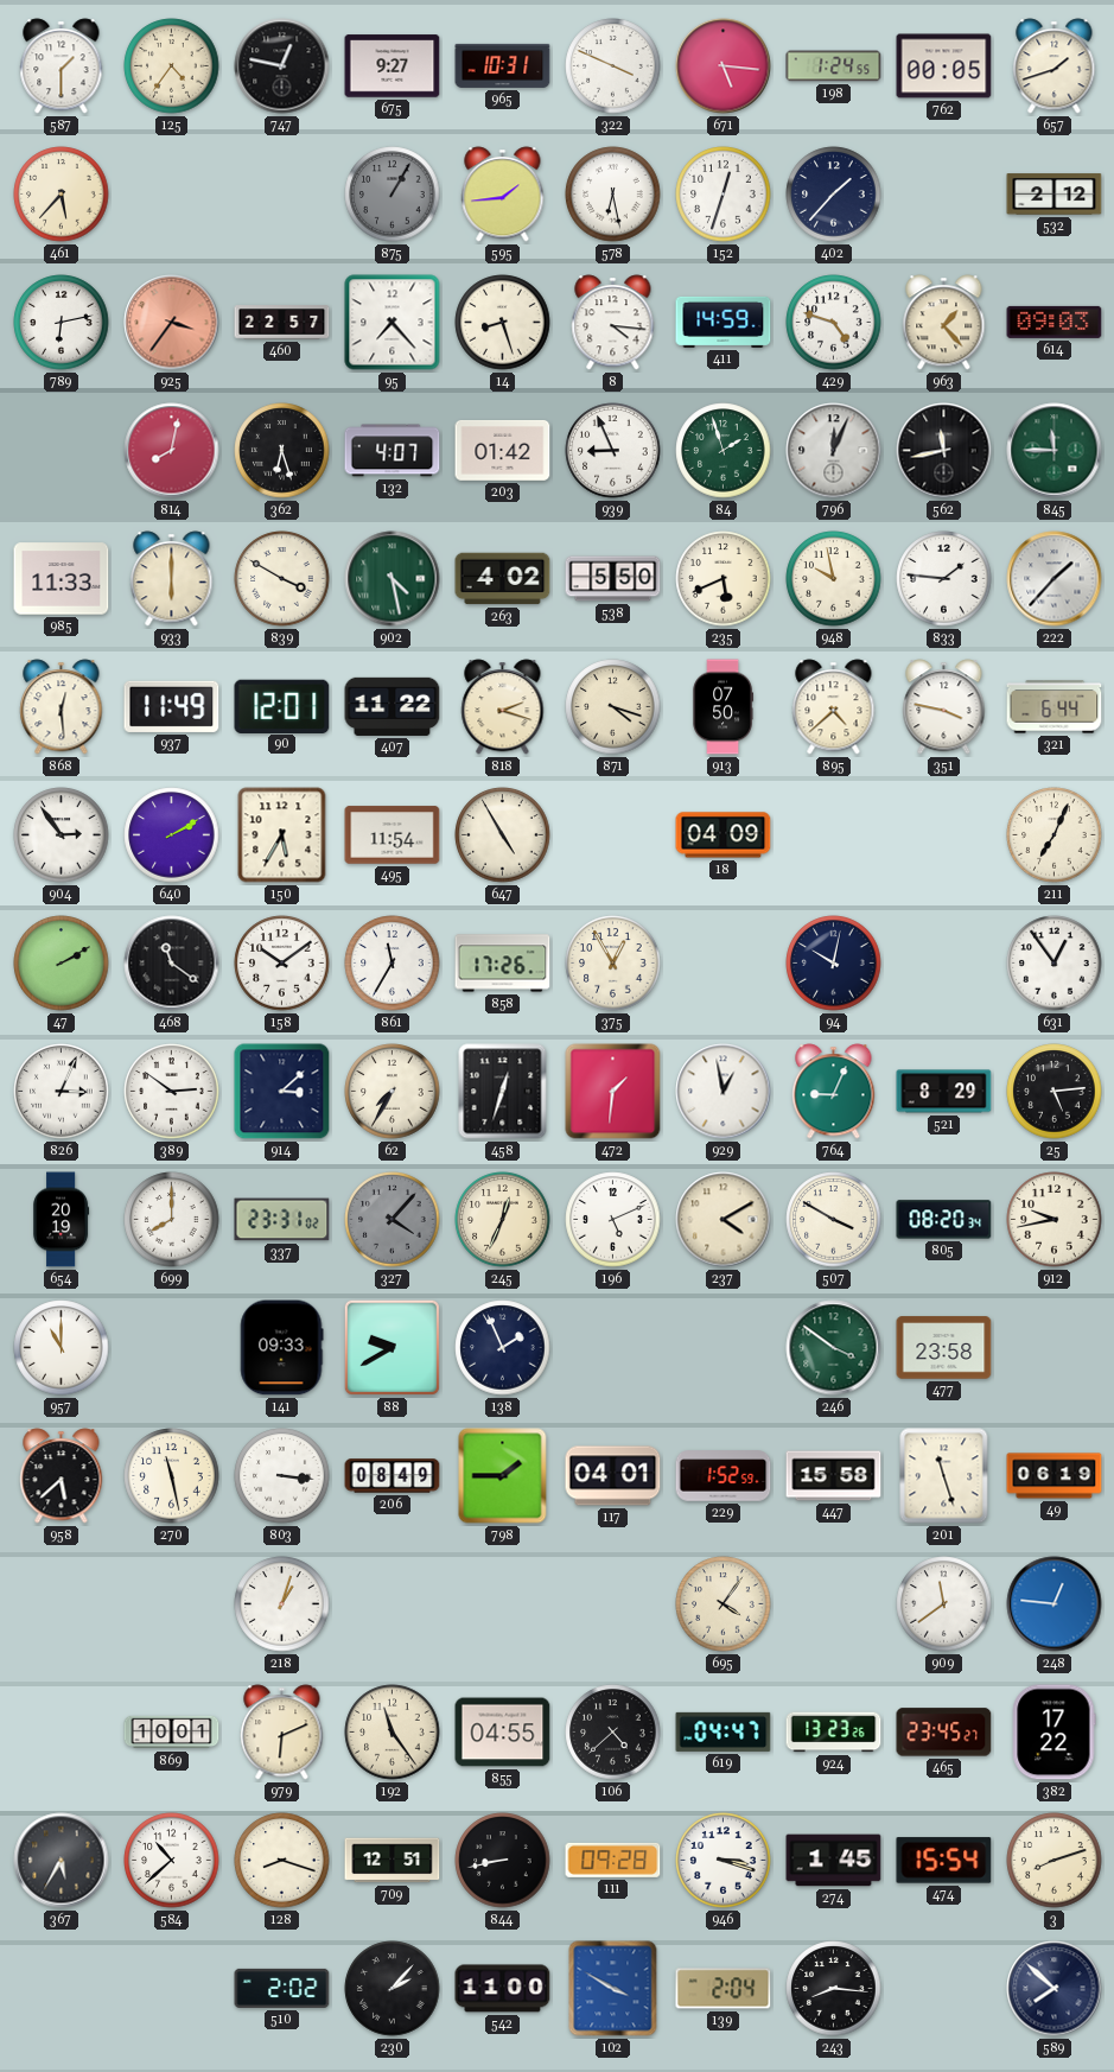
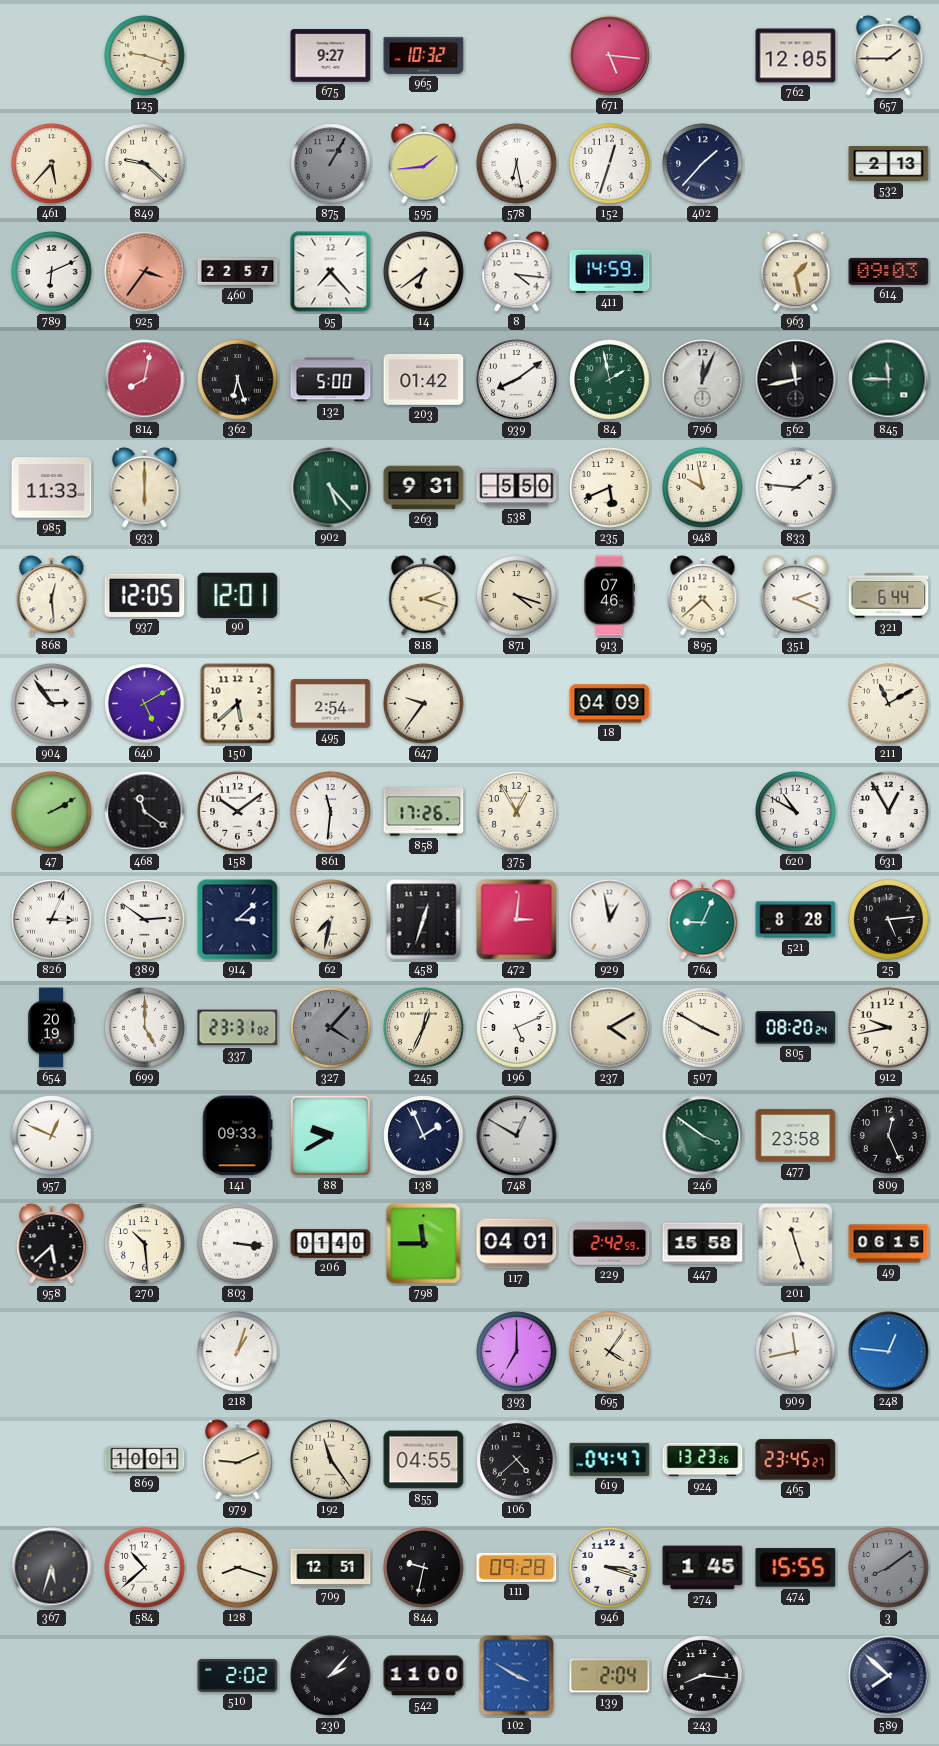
587: 1:30 -> none
125: 4:36 -> 9:18
747: 12:47 -> none
965: 10:31 -> 10:32
322: 3:49 -> none
198: 1:24 -> none
762: 00:05 -> 12:05
657: 1:42 -> 1:45
849: none -> 9:22
532: 2:12 -> 2:13
789: 6:13 -> 6:11
14: 8:27 -> 6:39
429: 4:48 -> none
963: 1:23 -> 1:28
132: 4:07 -> 5:00
939: 8:56 -> 8:09
84: 1:57 -> 1:58
839: 3:50 -> none
902: 4:28 -> 5:23
263: 4:02 -> 9:31
222: 1:37 -> none
937: 11:49 -> 12:05
407: 11:22 -> none
913: 07:50 -> 07:46
351: 3:47 -> 2:19
640: 2:10 -> 5:10
150: 5:35 -> 5:38
495: 11:54 -> 2:54
647: 4:55 -> 9:36
211: 7:04 -> 11:10
861: 11:35 -> 11:31
94: 10:02 -> none
620: none -> 10:50
631: 12:54 -> 12:55
62: 7:35 -> 7:32
472: 1:31 -> 3:01
521: 8:29 -> 8:28
699: 8:00 -> 5:00
805: 08:20:34 -> 08:20:24
957: 11:00 -> 12:49
748: none -> 12:50
809: none -> 12:26
270: 11:28 -> 10:29
206: 08:49 -> 01:40
798: 1:45 -> 11:45
229: 1:52 -> 2:42
49: 06:19 -> 06:15
393: none -> 7:00
909: 11:39 -> 11:43
979: 6:11 -> 9:11
382: 17:22 -> none
367: 5:35 -> 5:33
844: 8:43 -> 9:32
474: 15:54 -> 15:55
3: 8:12 -> 8:09
3 dial: cream -> grey
